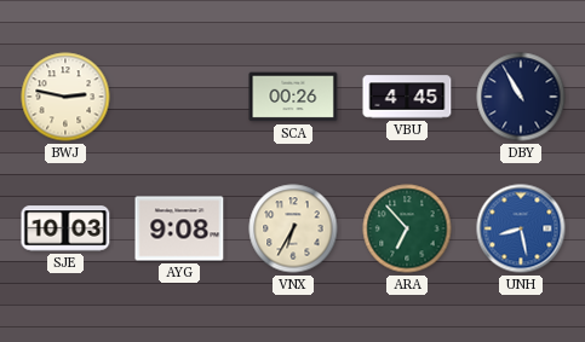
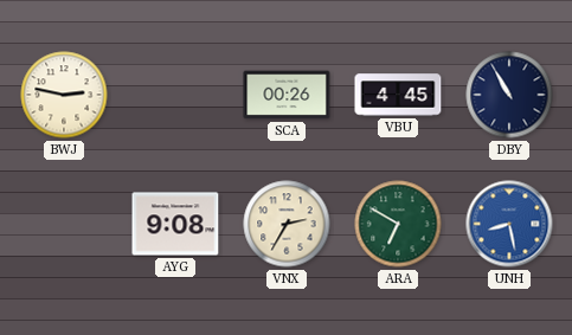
SJE: 10:03 -> none
VNX: 6:35 -> 2:35
ARA: 6:53 -> 6:50
